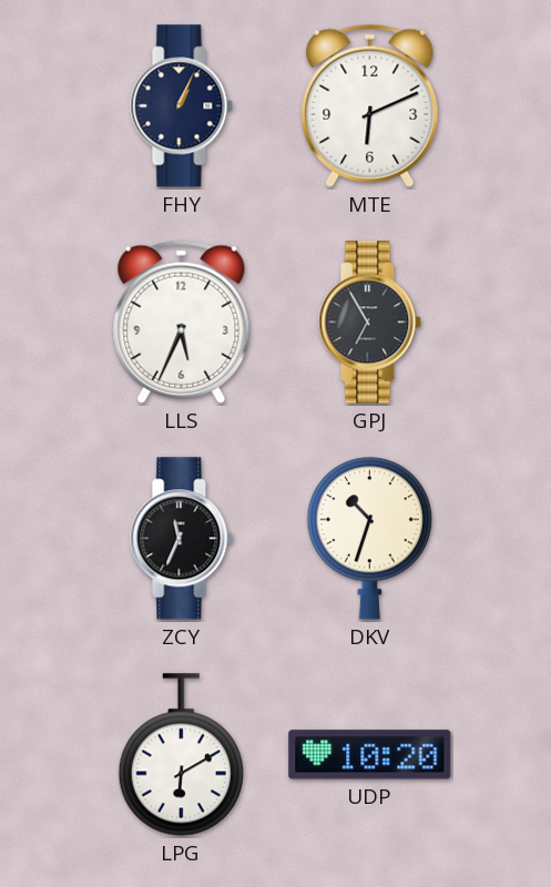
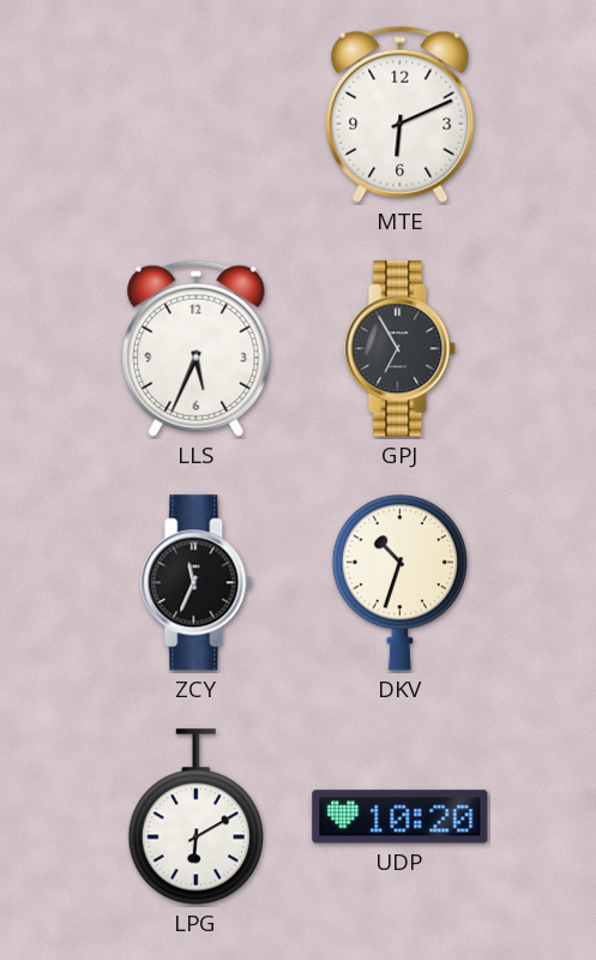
FHY: 1:04 -> none
